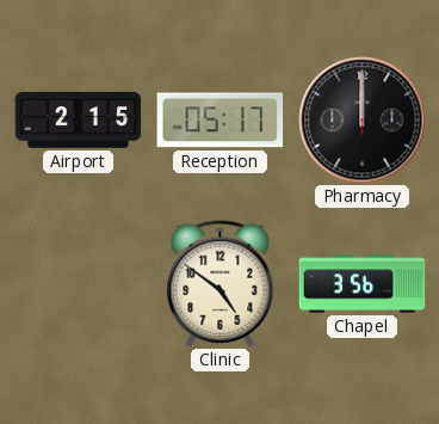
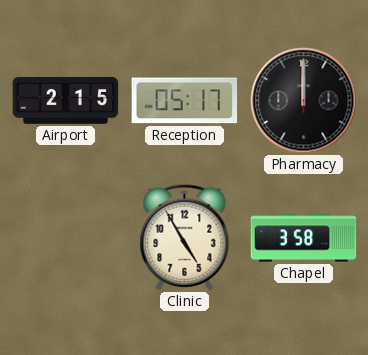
Clinic: 4:51 -> 4:55
Chapel: 3:56 -> 3:58
